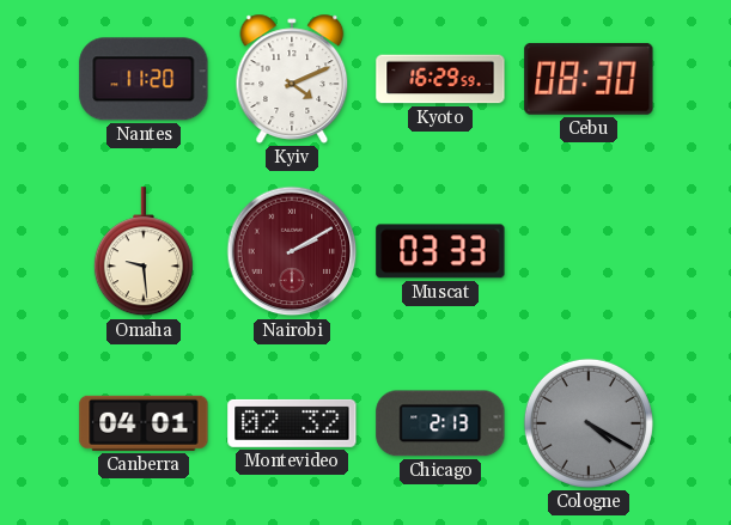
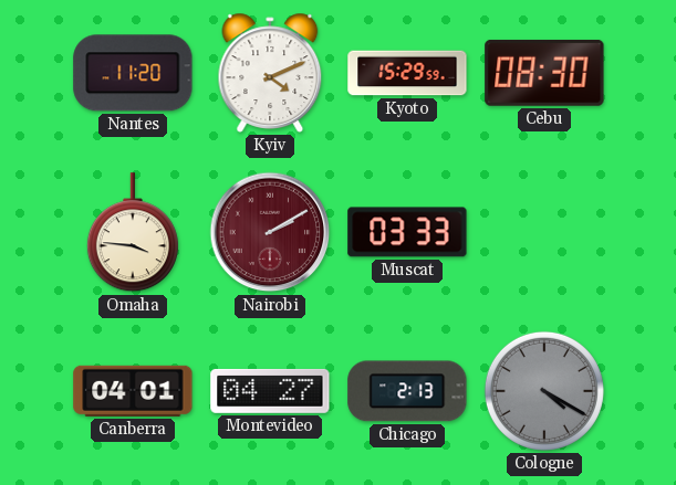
Kyoto: 16:29 -> 15:29
Omaha: 9:29 -> 3:46
Montevideo: 02:32 -> 04:27
